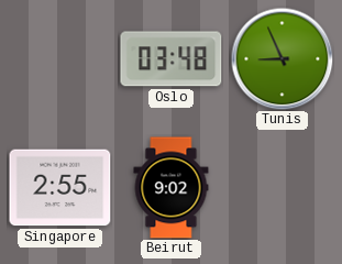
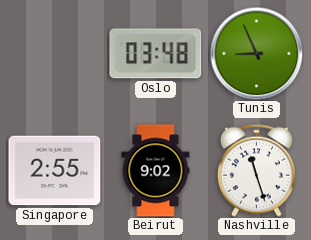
Nashville: none -> 11:27
